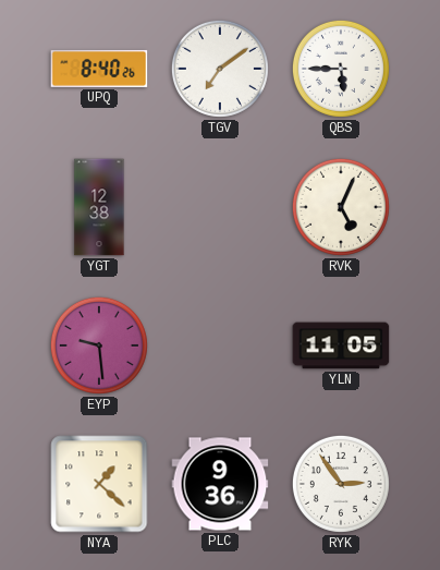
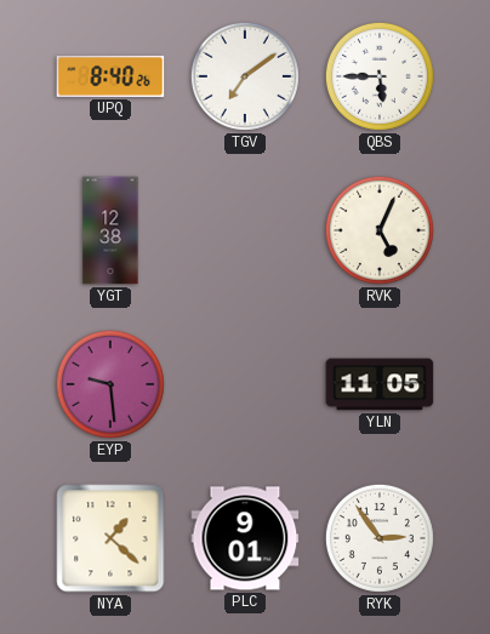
PLC: 9:36 -> 9:01
